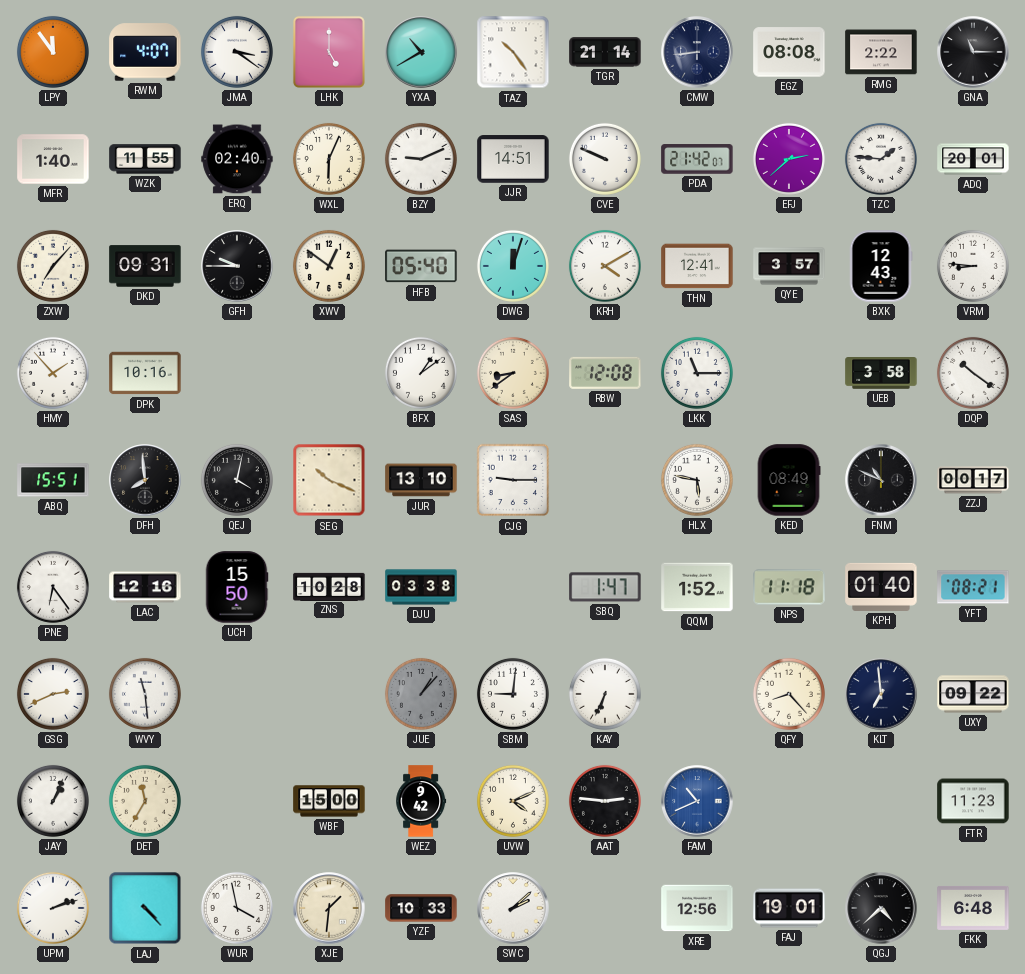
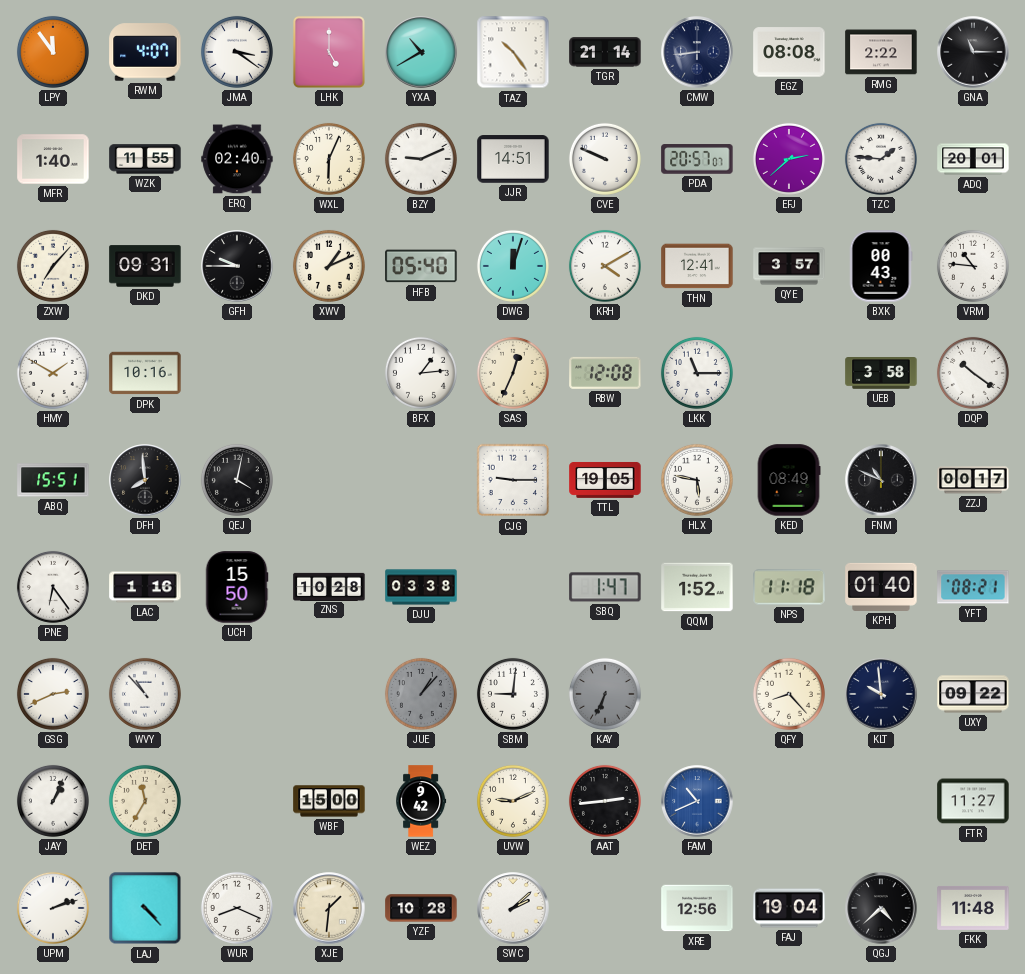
PDA: 21:42 -> 20:57
XWV: 12:51 -> 1:11
BXK: 12:43 -> 00:43
VRM: 8:46 -> 10:46
HMY: 1:53 -> 1:50
BFX: 1:09 -> 1:14
SAS: 8:39 -> 12:34
SEG: 10:19 -> none
JUR: 13:10 -> none
TTL: none -> 19:05
LAC: 12:16 -> 1:16
WVY: 11:29 -> 10:53
KAY dial: white -> grey
KLT: 6:59 -> 9:59
UVW: 4:11 -> 9:11
AAT: 2:46 -> 2:44
FTR: 11:23 -> 11:27
WUR: 3:58 -> 8:19
YZF: 10:33 -> 10:28
FAJ: 19:01 -> 19:04
FKK: 6:48 -> 11:48
